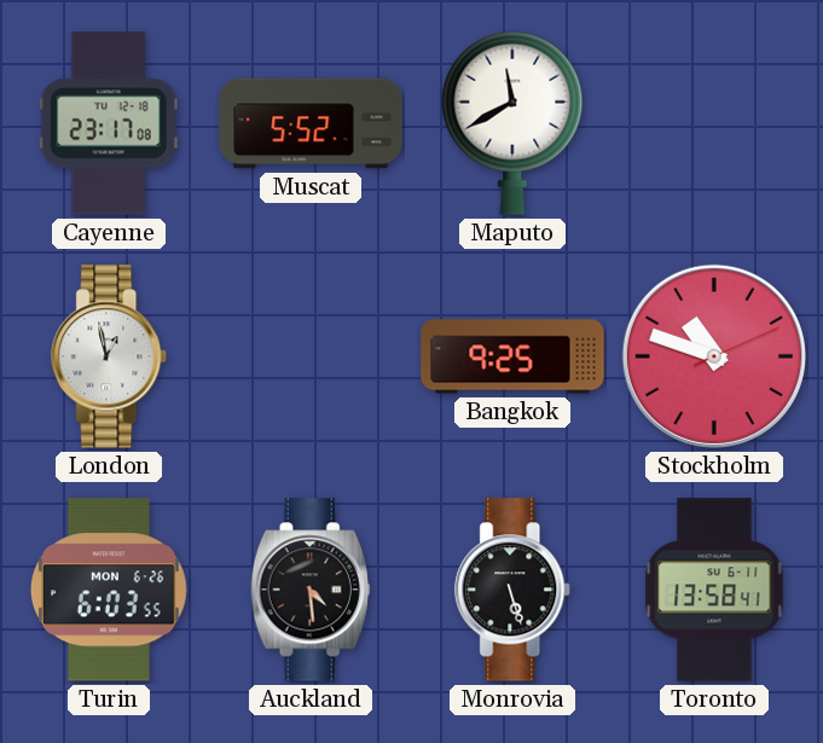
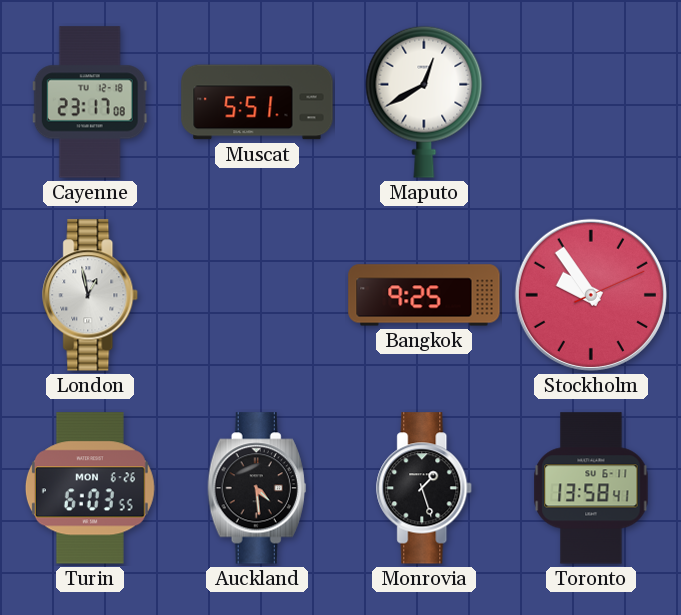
Muscat: 5:52 -> 5:51
Maputo: 11:40 -> 12:40
Stockholm: 10:48 -> 9:54
Monrovia: 5:27 -> 1:27
